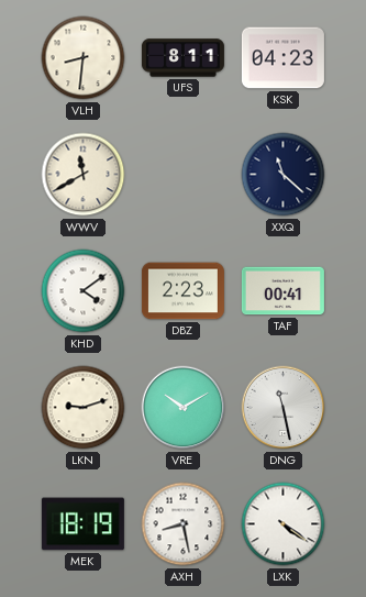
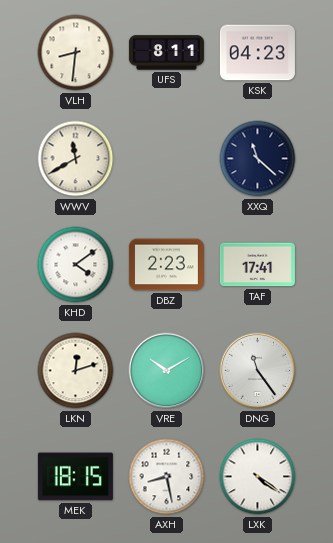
TAF: 00:41 -> 17:41
LKN: 9:12 -> 12:12
DNG: 11:28 -> 11:24
MEK: 18:19 -> 18:15
